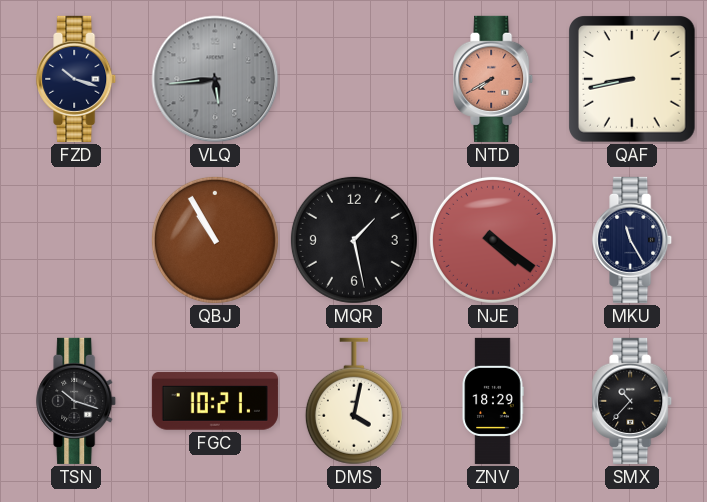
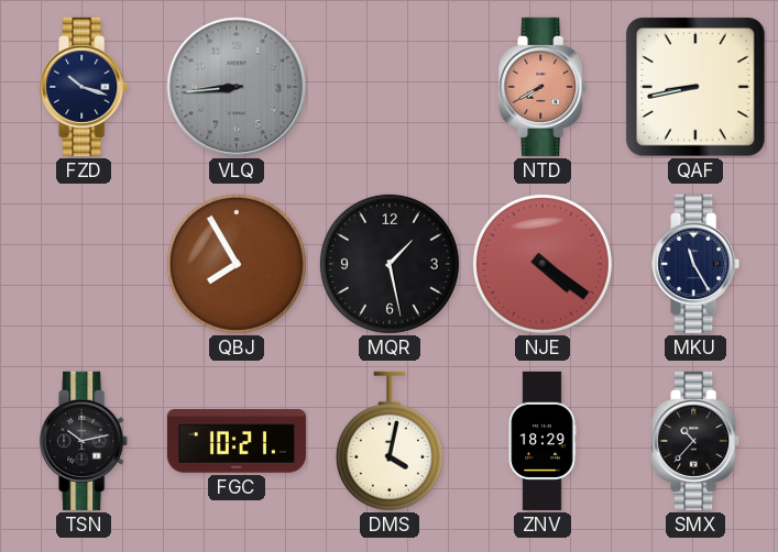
VLQ: 5:44 -> 8:44
QBJ: 10:55 -> 7:55
TSN: 10:18 -> 10:13
